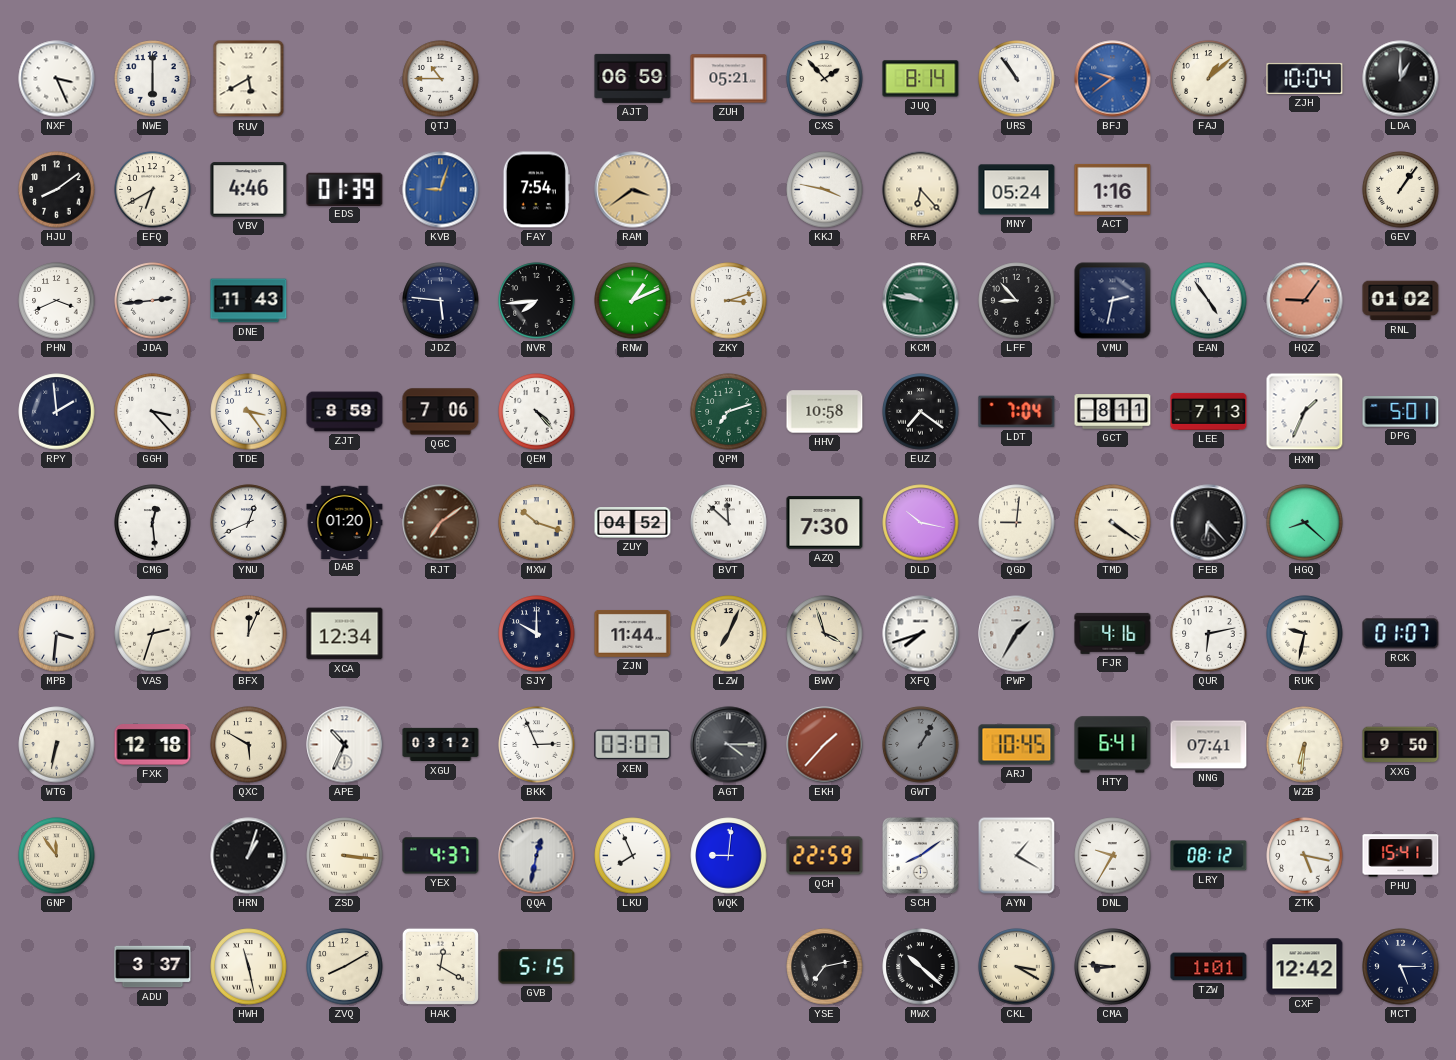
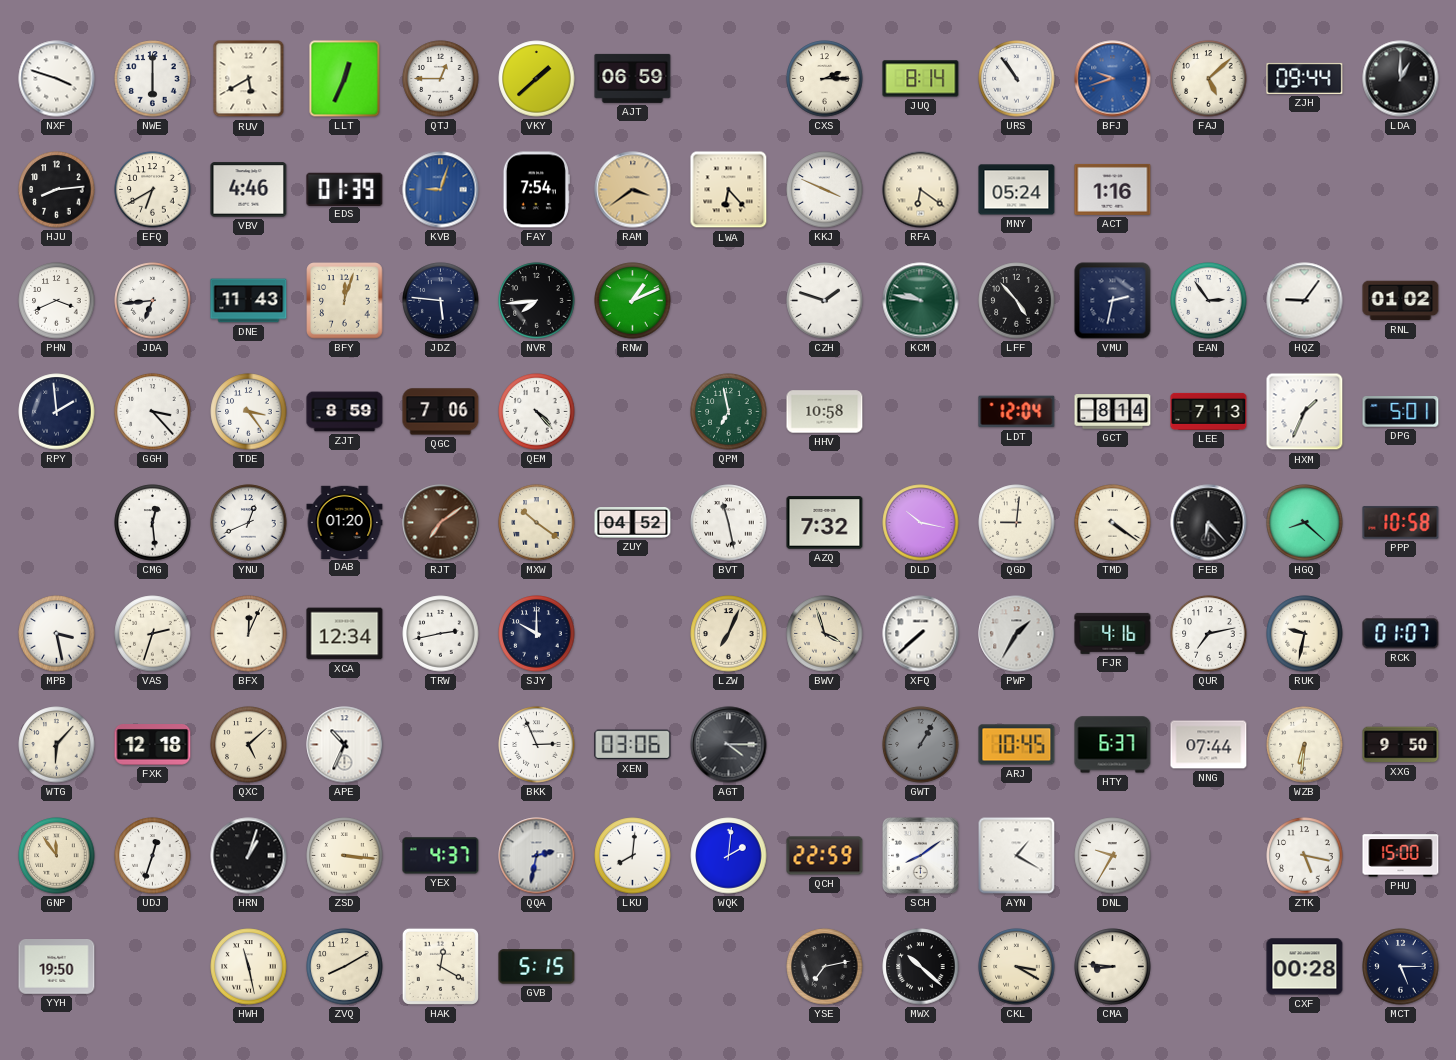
NXF: 3:26 -> 3:48
LLT: none -> 12:34
QTJ: 10:45 -> 12:45
VKY: none -> 1:38
ZUH: 05:21 -> none
CXS: 1:53 -> 2:15
BFJ: 9:39 -> 9:42
FAJ: 1:08 -> 5:08
ZJH: 10:04 -> 09:44
HJU: 8:09 -> 8:14
LWA: none -> 6:23
KKJ: 3:47 -> 3:49
RFA: 6:23 -> 6:21
GEV: 1:06 -> none
JDA: 2:44 -> 6:44
BFY: none -> 12:03
ZKY: 3:12 -> none
CZH: none -> 1:48
LFF: 8:53 -> 4:53
EAN: 4:54 -> 2:54
HQZ dial: salmon -> white
QPM: 7:12 -> 6:58
EUZ: 7:21 -> none
LDT: 7:04 -> 12:04
GCT: 8:11 -> 8:14
MXW: 10:18 -> 10:21
BVT: 11:52 -> 11:28
AZQ: 7:30 -> 7:32
PPP: none -> 10:58
MPB: 3:31 -> 3:28
TRW: none -> 2:43
ZJN: 11:44 -> none
XFQ: 7:42 -> 7:38
QUR: 6:13 -> 7:13
WTG: 6:32 -> 6:07
QXC: 5:50 -> 5:08
XGU: 03:12 -> none
XEN: 03:07 -> 03:06
EKH: 1:37 -> none
HTY: 6:41 -> 6:37
NNG: 07:41 -> 07:44
UDJ: none -> 12:33
QQA: 12:32 -> 2:32
LKU: 7:56 -> 8:01
WQK: 9:01 -> 2:01
LRY: 08:12 -> none
PHU: 15:41 -> 15:00
YYH: none -> 19:50
ADU: 3:37 -> none
TZW: 1:01 -> none
CXF: 12:42 -> 00:28
